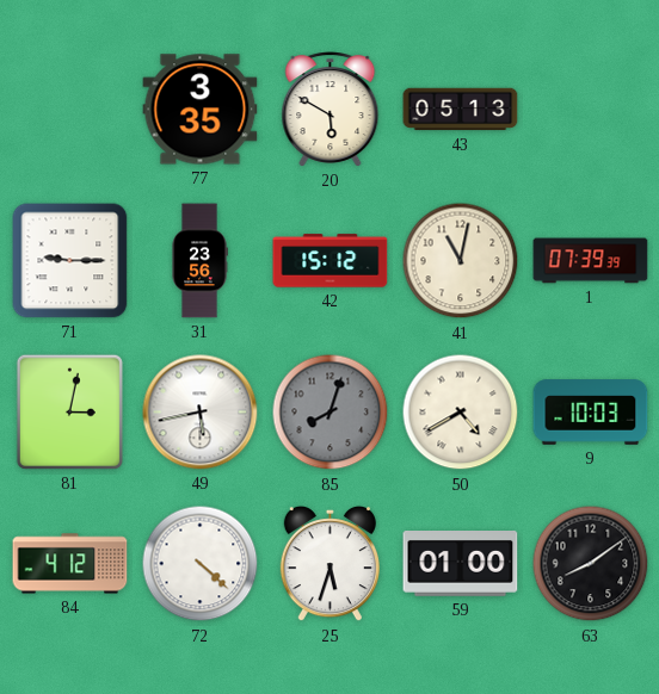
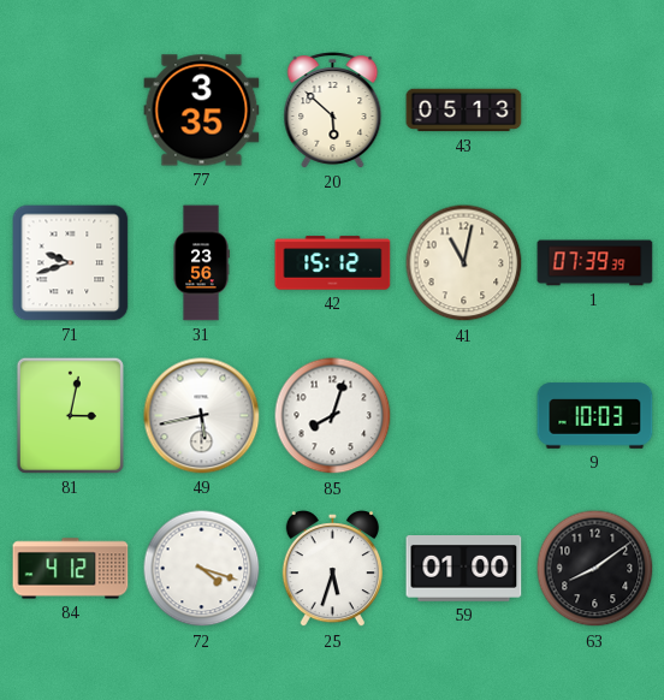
20: 5:50 -> 5:52
71: 9:15 -> 9:42
85 dial: grey -> white
50: 4:40 -> none
72: 4:22 -> 4:18
